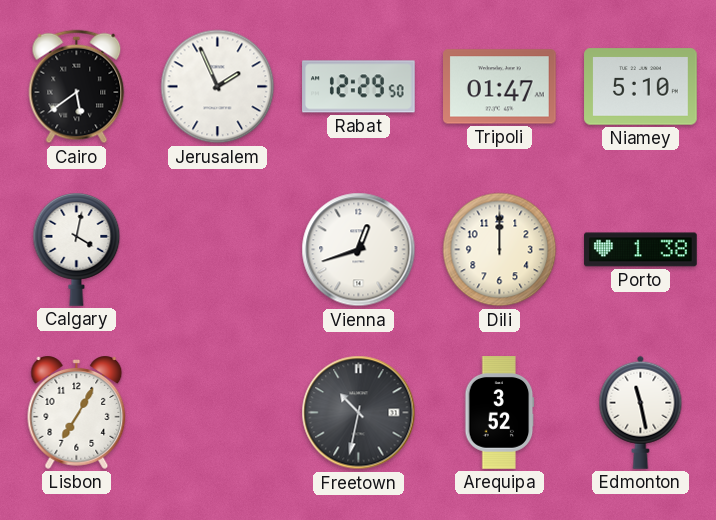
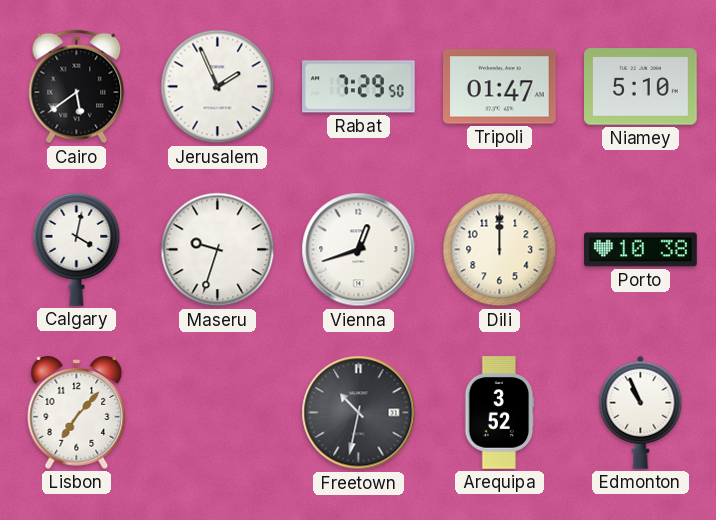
Rabat: 12:29 -> 7:29
Maseru: none -> 9:33
Porto: 1:38 -> 10:38
Lisbon: 7:05 -> 7:07
Edmonton: 11:28 -> 10:56
